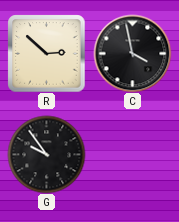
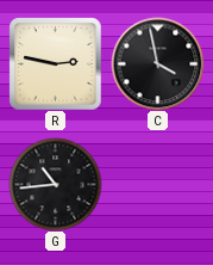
R: 2:52 -> 2:47
G: 9:54 -> 10:44
